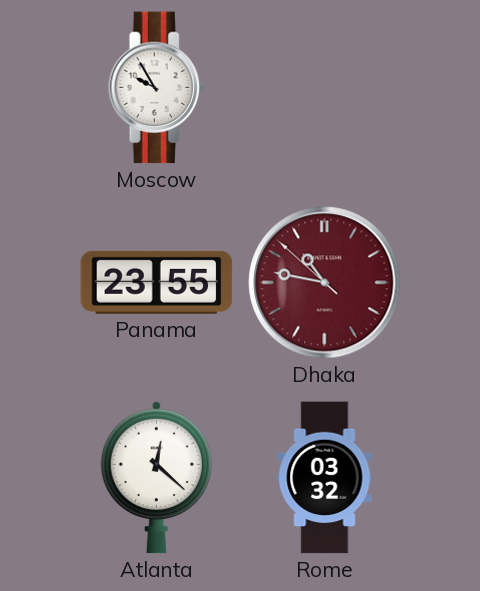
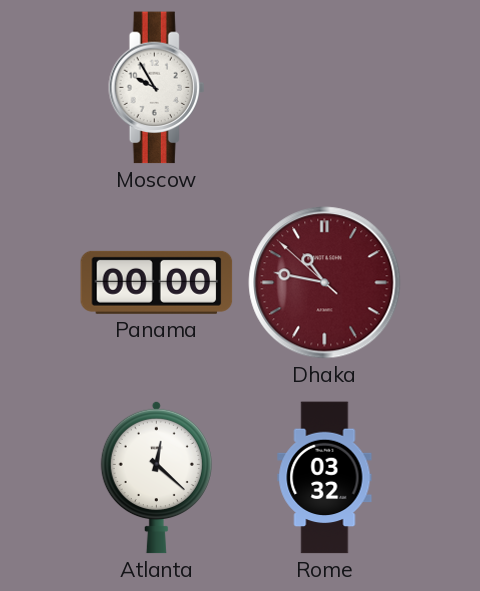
Panama: 23:55 -> 00:00
